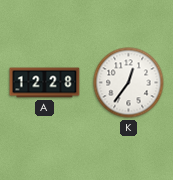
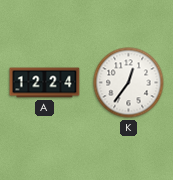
A: 12:28 -> 12:24
